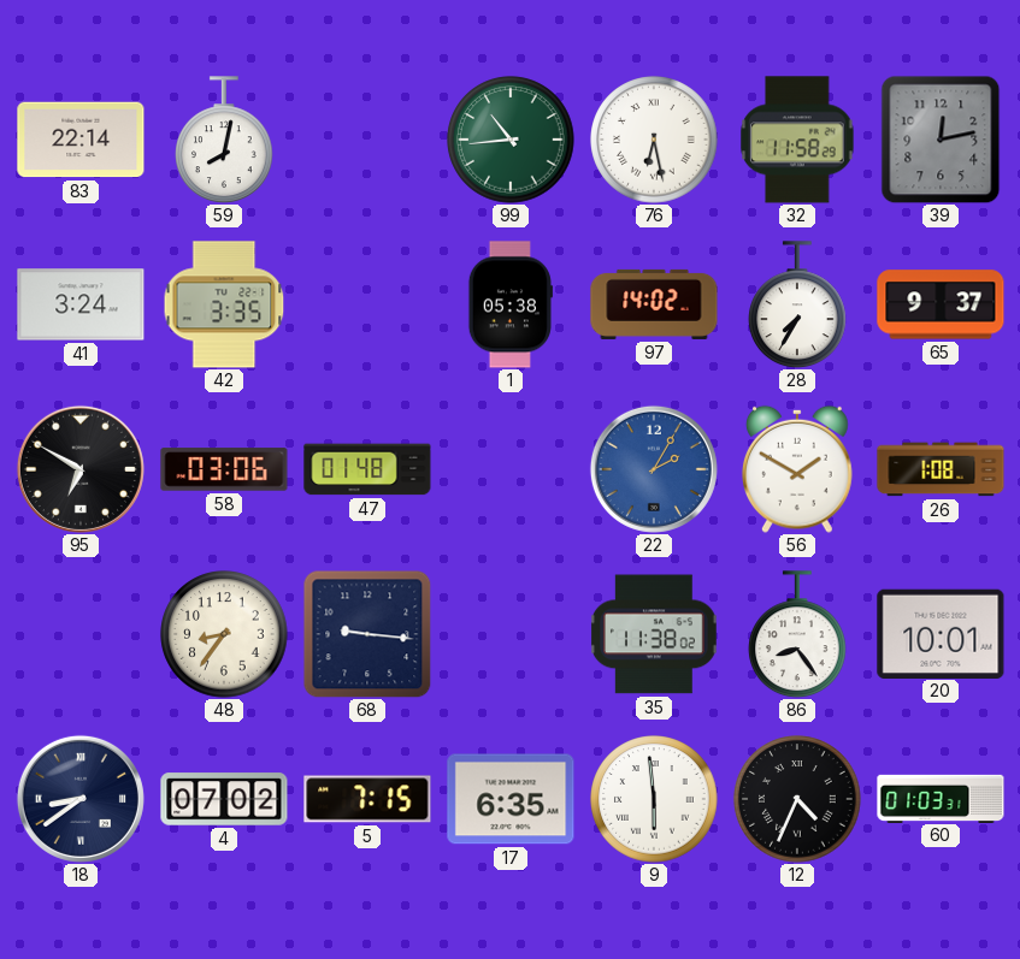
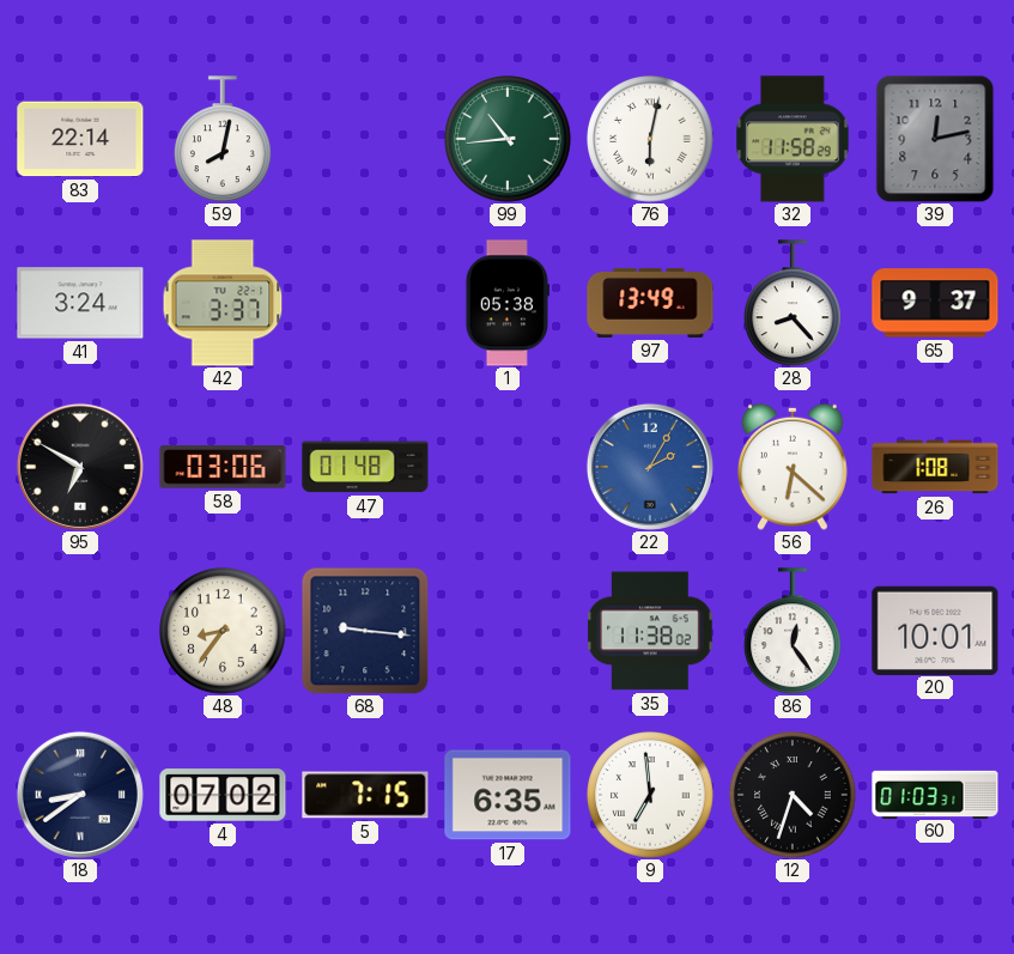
76: 6:28 -> 6:02
42: 3:35 -> 3:37
97: 14:02 -> 13:49
28: 7:35 -> 8:23
56: 1:50 -> 6:22
86: 8:24 -> 12:24
9: 5:59 -> 6:59
12: 4:34 -> 4:33
